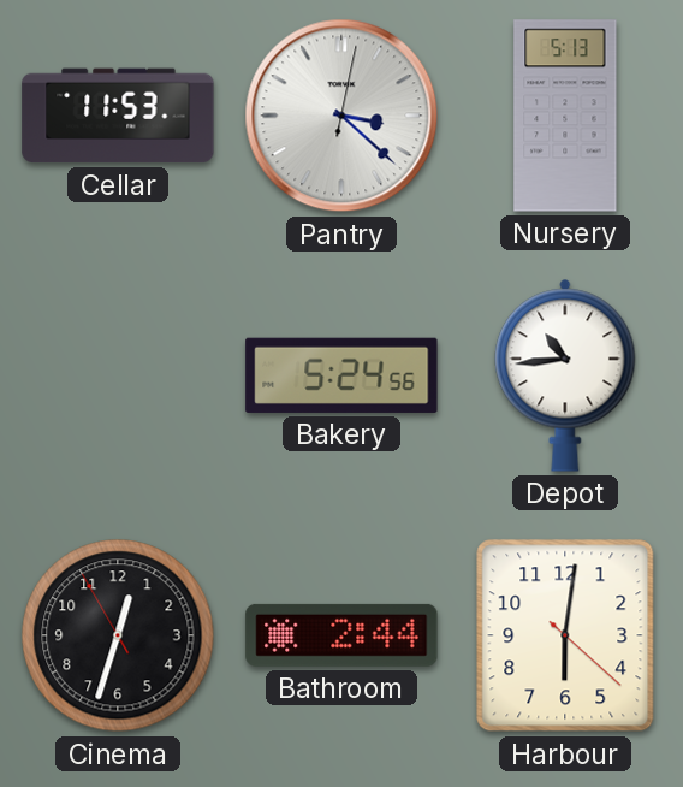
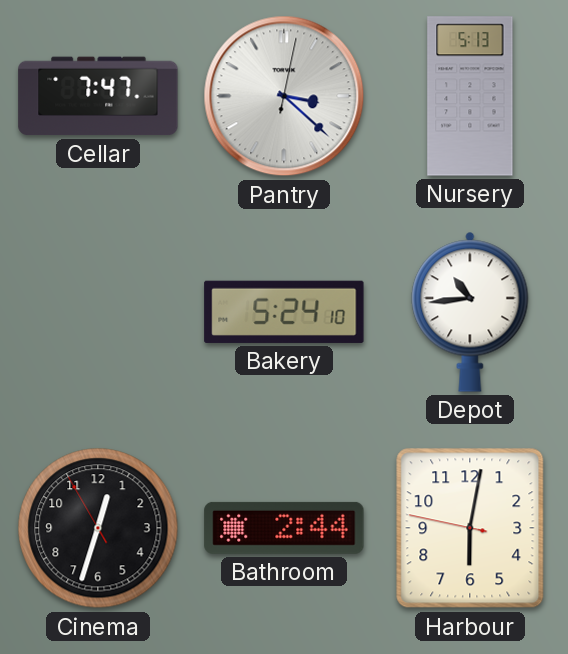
Cellar: 11:53 -> 7:47
Bakery: 5:24:56 -> 5:24:10
Harbour: 6:01:22 -> 6:01:47
